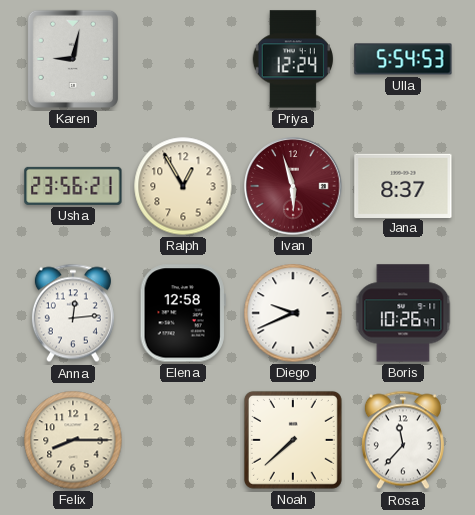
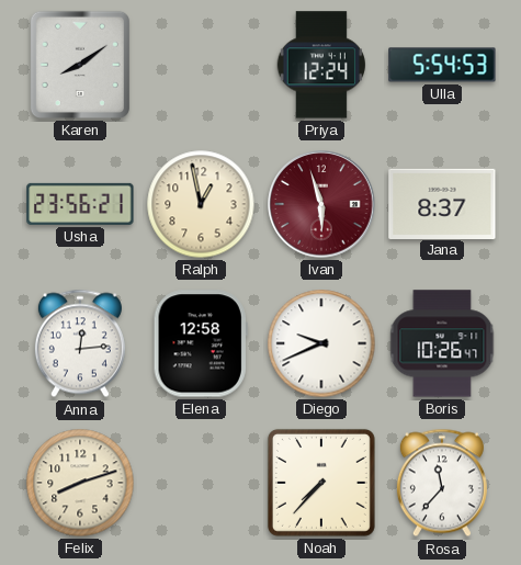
Karen: 9:02 -> 8:09
Ralph: 12:55 -> 12:58
Felix: 8:15 -> 8:12
Noah: 7:38 -> 7:37
